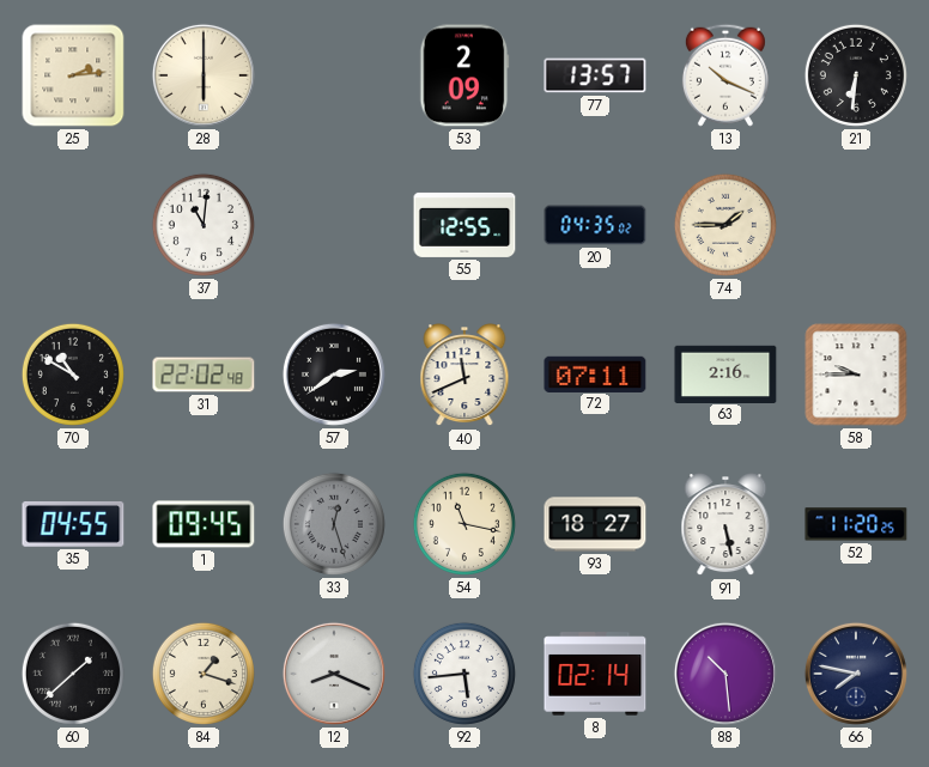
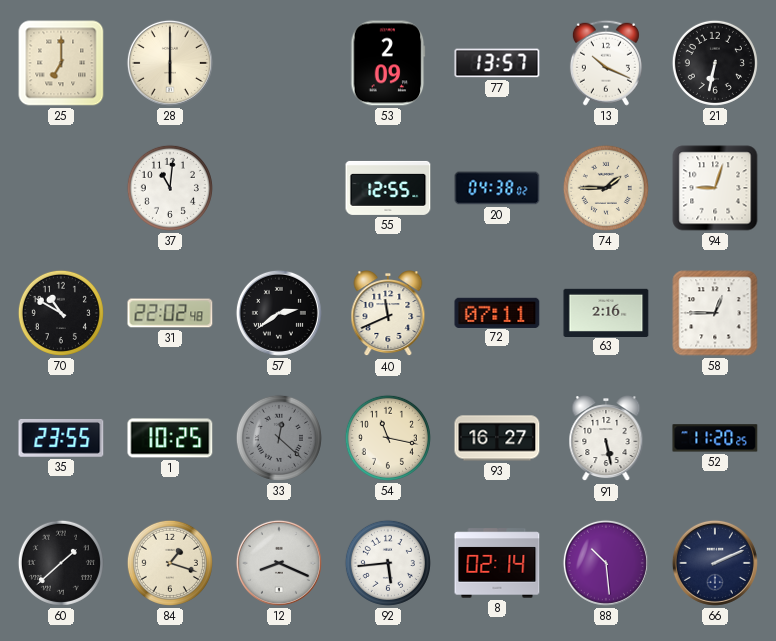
25: 2:14 -> 7:00
21: 6:31 -> 6:32
20: 04:35 -> 04:38
94: none -> 9:03
58: 9:45 -> 12:45
35: 04:55 -> 23:55
1: 09:45 -> 10:25
33: 12:27 -> 12:22
93: 18:27 -> 16:27
66: 7:47 -> 2:11
